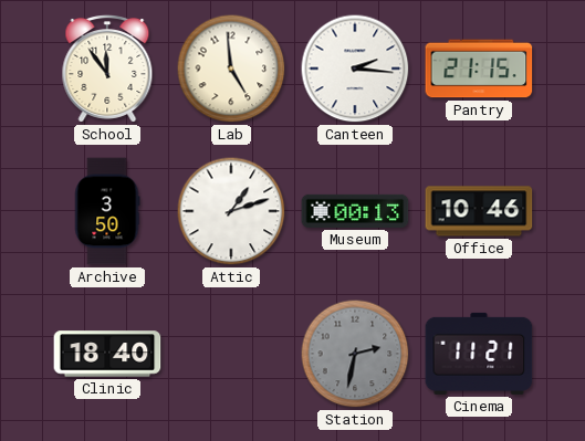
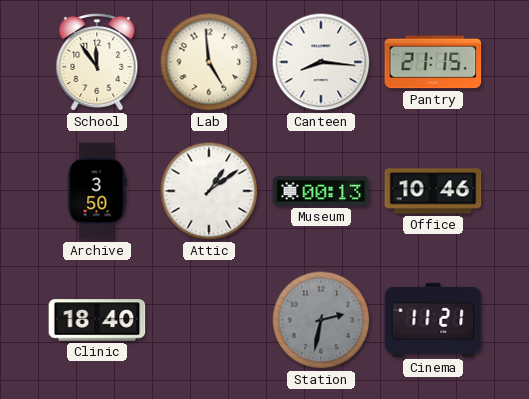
Canteen: 2:16 -> 8:16
Attic: 1:12 -> 1:09
